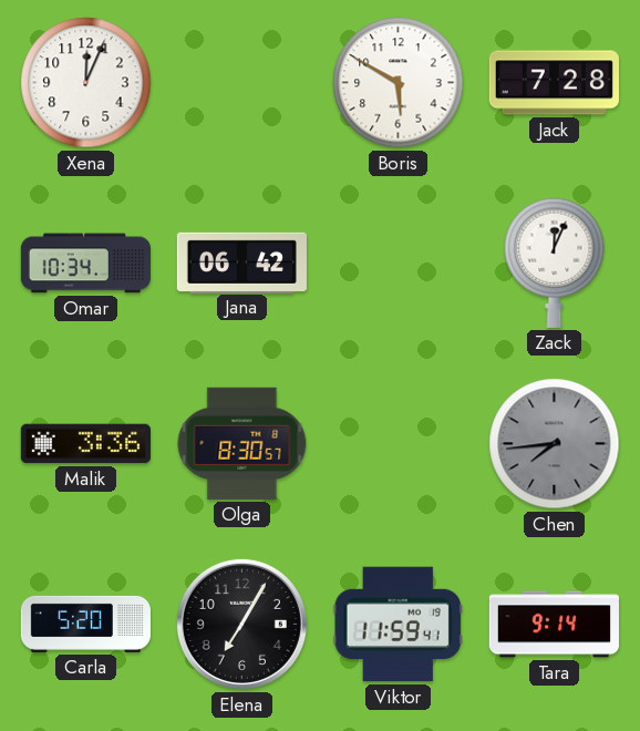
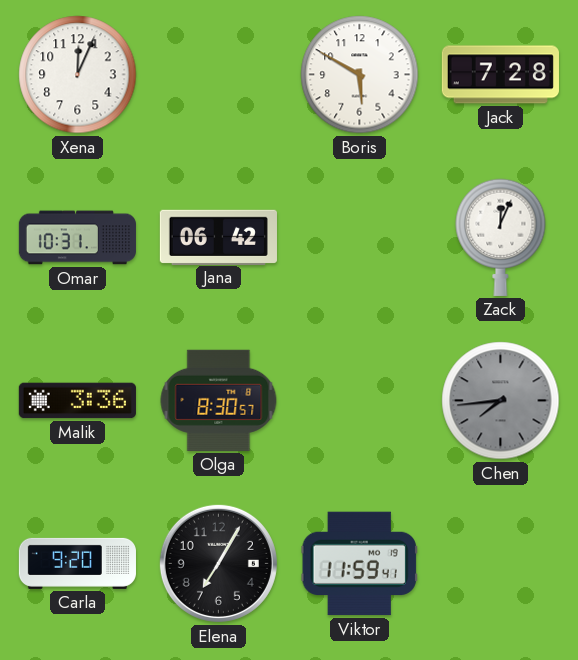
Omar: 10:34 -> 10:31
Carla: 5:20 -> 9:20
Tara: 9:14 -> none
